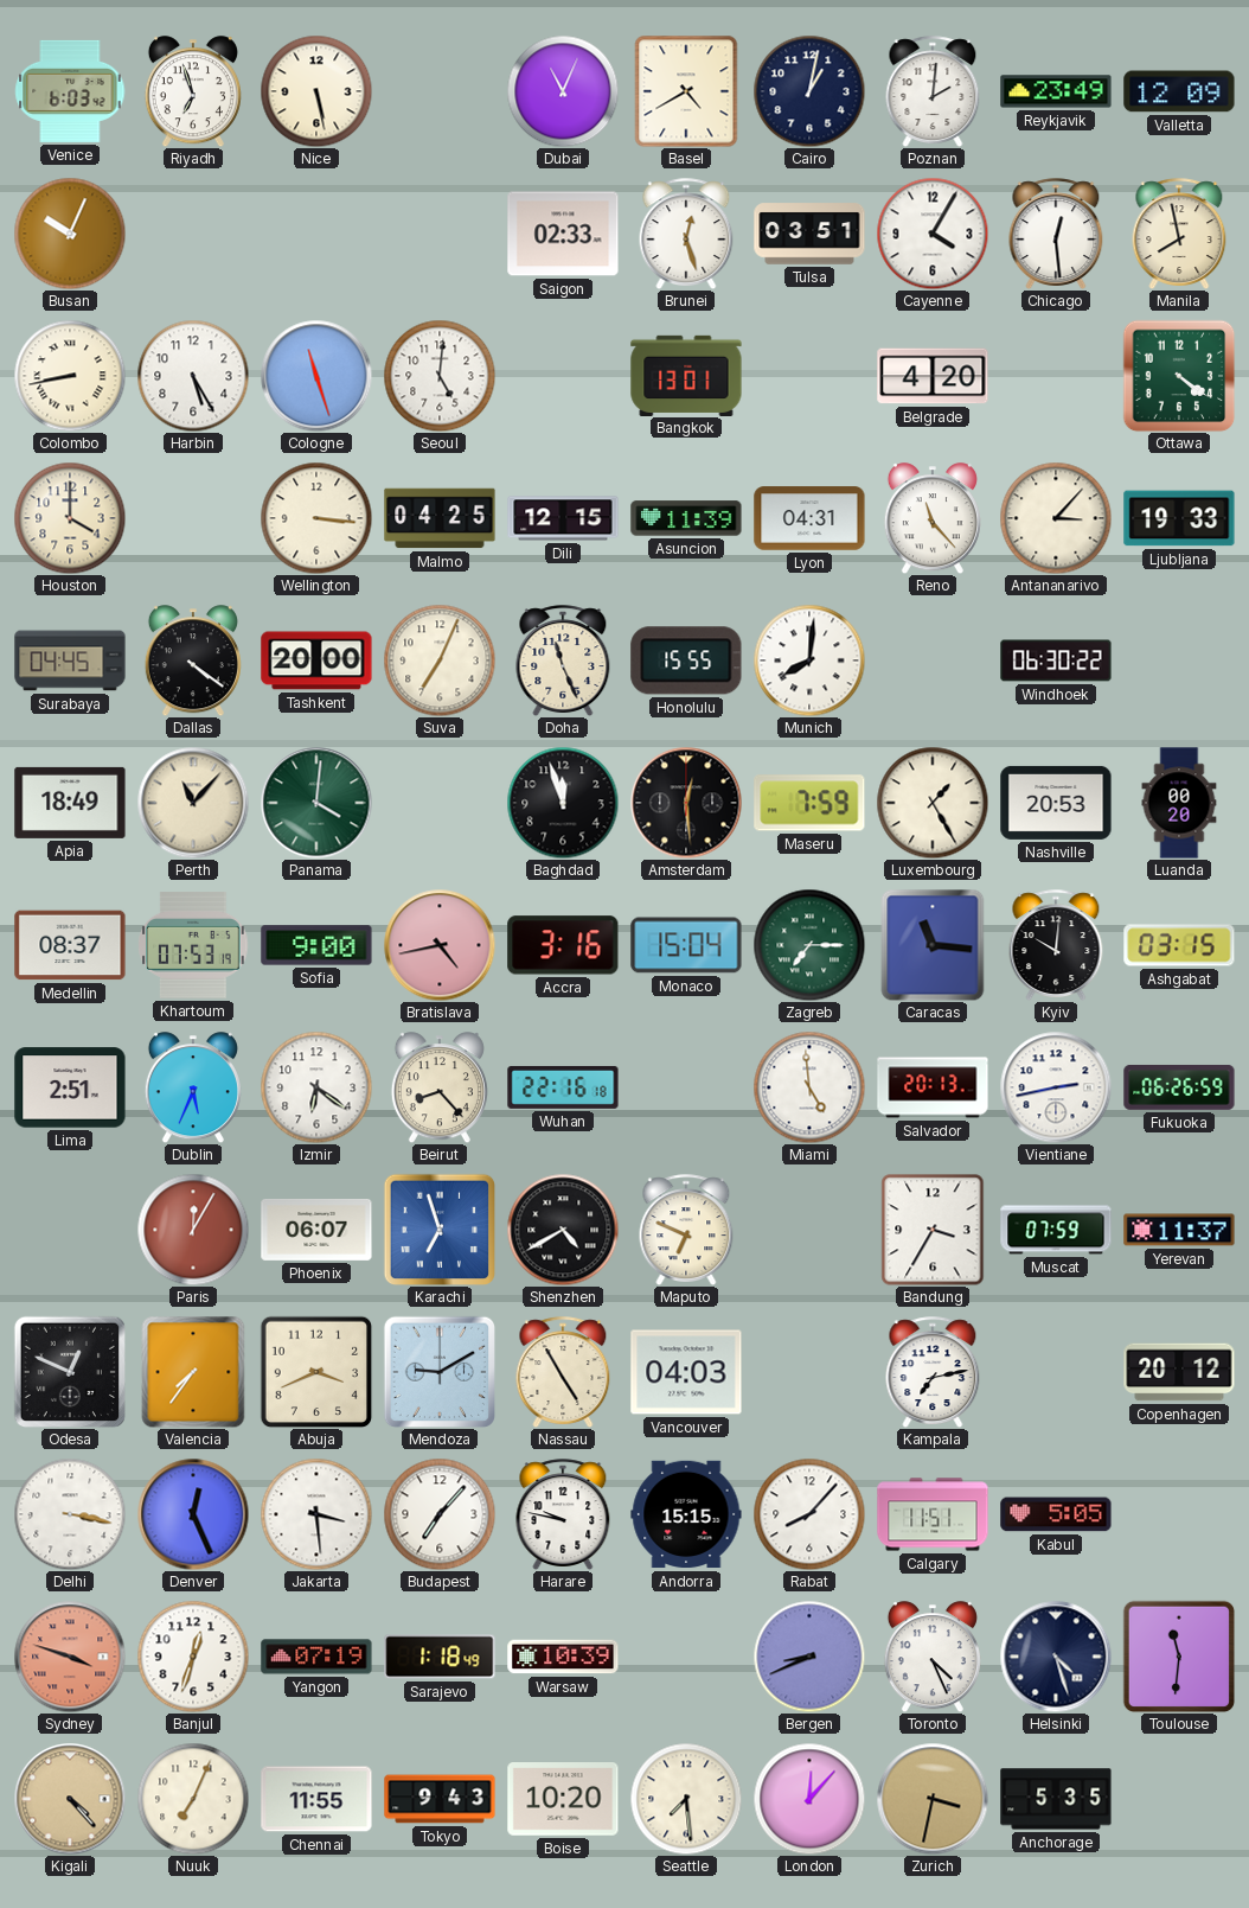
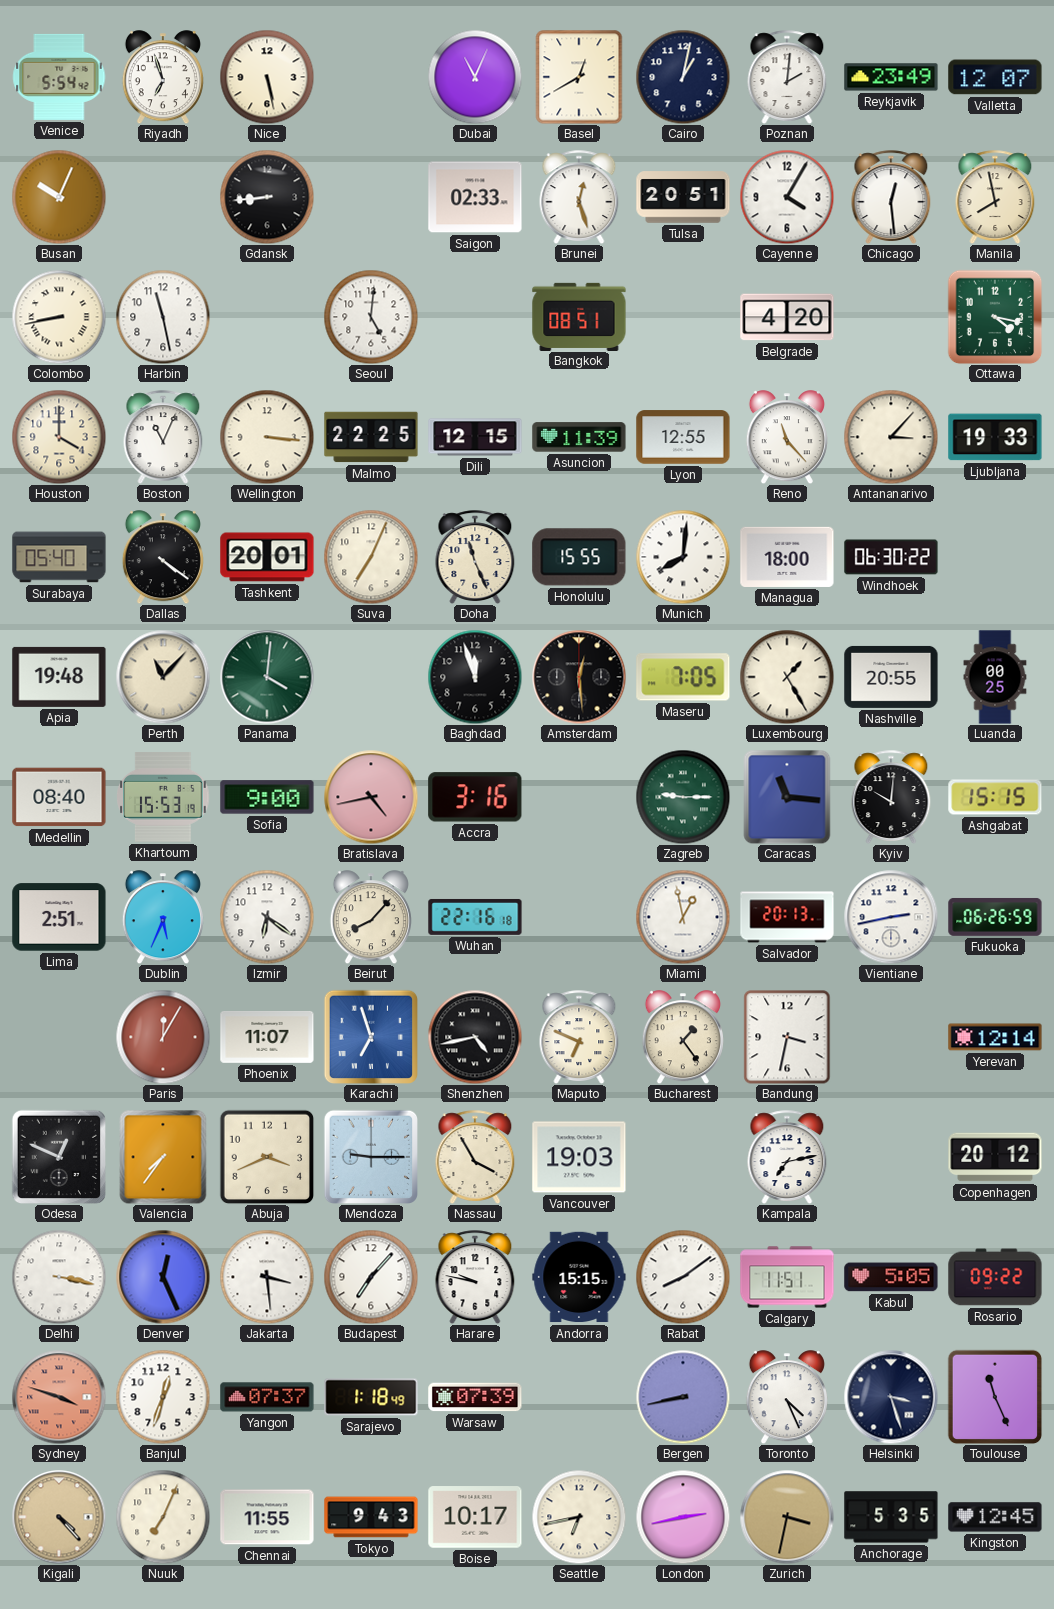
Venice: 6:03 -> 5:54
Basel: 4:40 -> 12:40
Valletta: 12:09 -> 12:07
Gdansk: none -> 8:44
Tulsa: 03:51 -> 20:51
Harbin: 5:25 -> 11:28
Cologne: 11:27 -> none
Bangkok: 13:01 -> 08:51
Ottawa: 4:21 -> 4:17
Boston: none -> 11:04
Malmo: 04:25 -> 22:25
Lyon: 04:31 -> 12:55
Surabaya: 04:45 -> 05:40
Tashkent: 20:00 -> 20:01
Managua: none -> 18:00
Apia: 18:49 -> 19:48
Maseru: 7:59 -> 7:05
Nashville: 20:53 -> 20:55
Luanda: 00:20 -> 00:25
Medellin: 08:37 -> 08:40
Khartoum: 07:53 -> 15:53
Monaco: 15:04 -> none
Zagreb: 7:15 -> 9:15
Ashgabat: 03:15 -> 15:15
Beirut: 8:23 -> 8:07
Miami: 4:59 -> 12:58
Phoenix: 06:07 -> 11:07
Shenzhen: 4:40 -> 4:43
Bucharest: none -> 1:24
Bandung: 3:35 -> 3:32
Muscat: 07:59 -> none
Yerevan: 11:37 -> 12:14
Mendoza: 9:10 -> 9:15
Nassau: 4:55 -> 3:55
Vancouver: 04:03 -> 19:03
Rabat: 8:07 -> 8:09
Rosario: none -> 09:22
Yangon: 07:19 -> 07:37
Warsaw: 10:39 -> 07:39
Bergen: 8:41 -> 8:43
Helsinki: 4:27 -> 3:27
Toulouse: 11:31 -> 11:26
Boise: 10:20 -> 10:17
Seattle: 7:29 -> 6:43
London: 12:07 -> 2:43
Kingston: none -> 12:45
